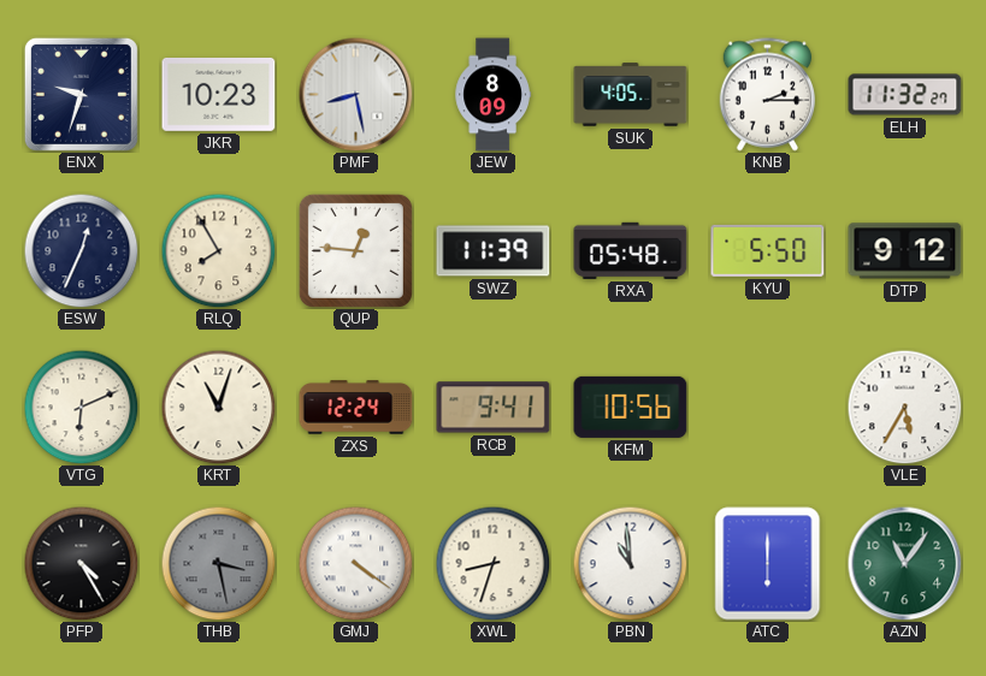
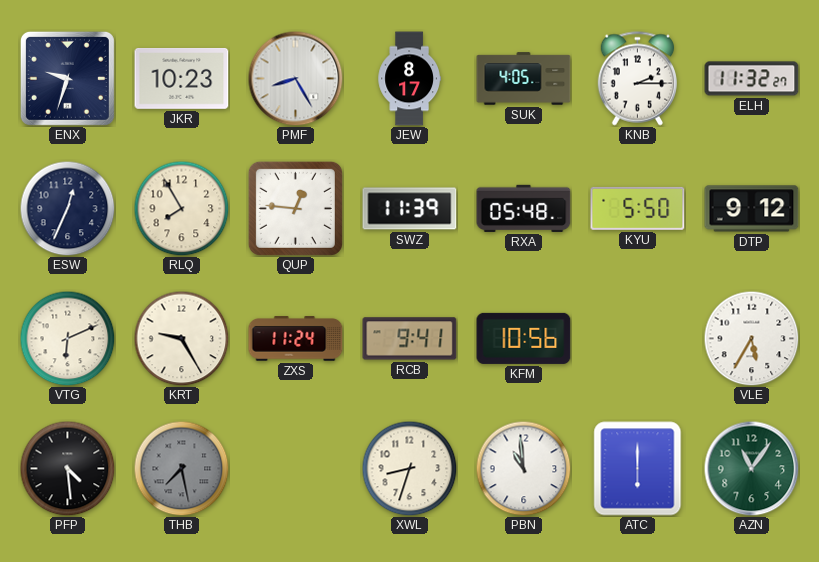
PMF: 8:28 -> 8:25
JEW: 8:09 -> 8:17
KRT: 11:03 -> 9:25
ZXS: 12:24 -> 11:24
PFP: 4:25 -> 4:29
THB: 3:28 -> 7:28
GMJ: 4:21 -> none
